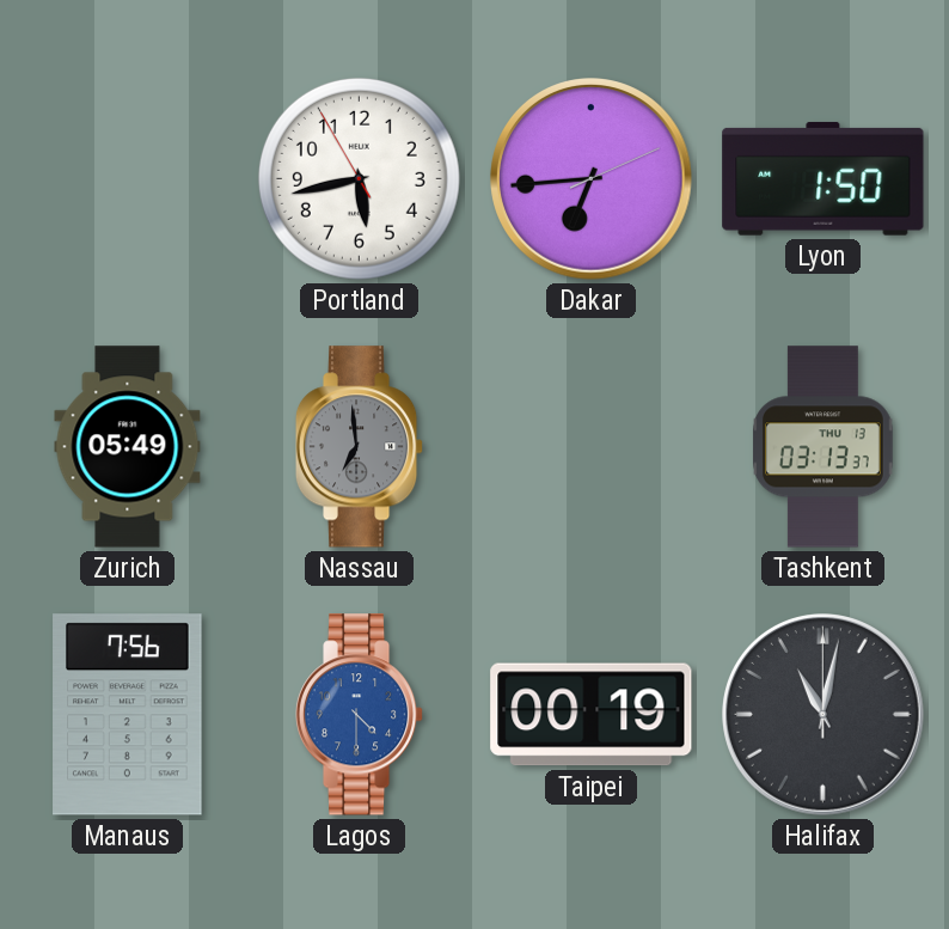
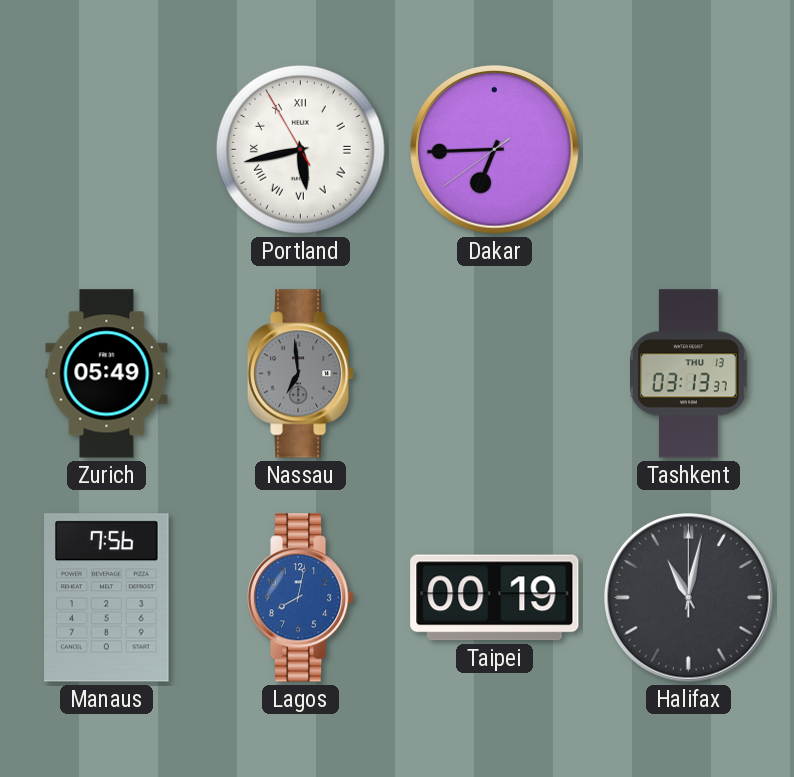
Portland numerals: Arabic -> Roman
Dakar: 6:44:11 -> 6:44:39
Lyon: 1:50 -> none
Lagos: 4:30 -> 8:02
